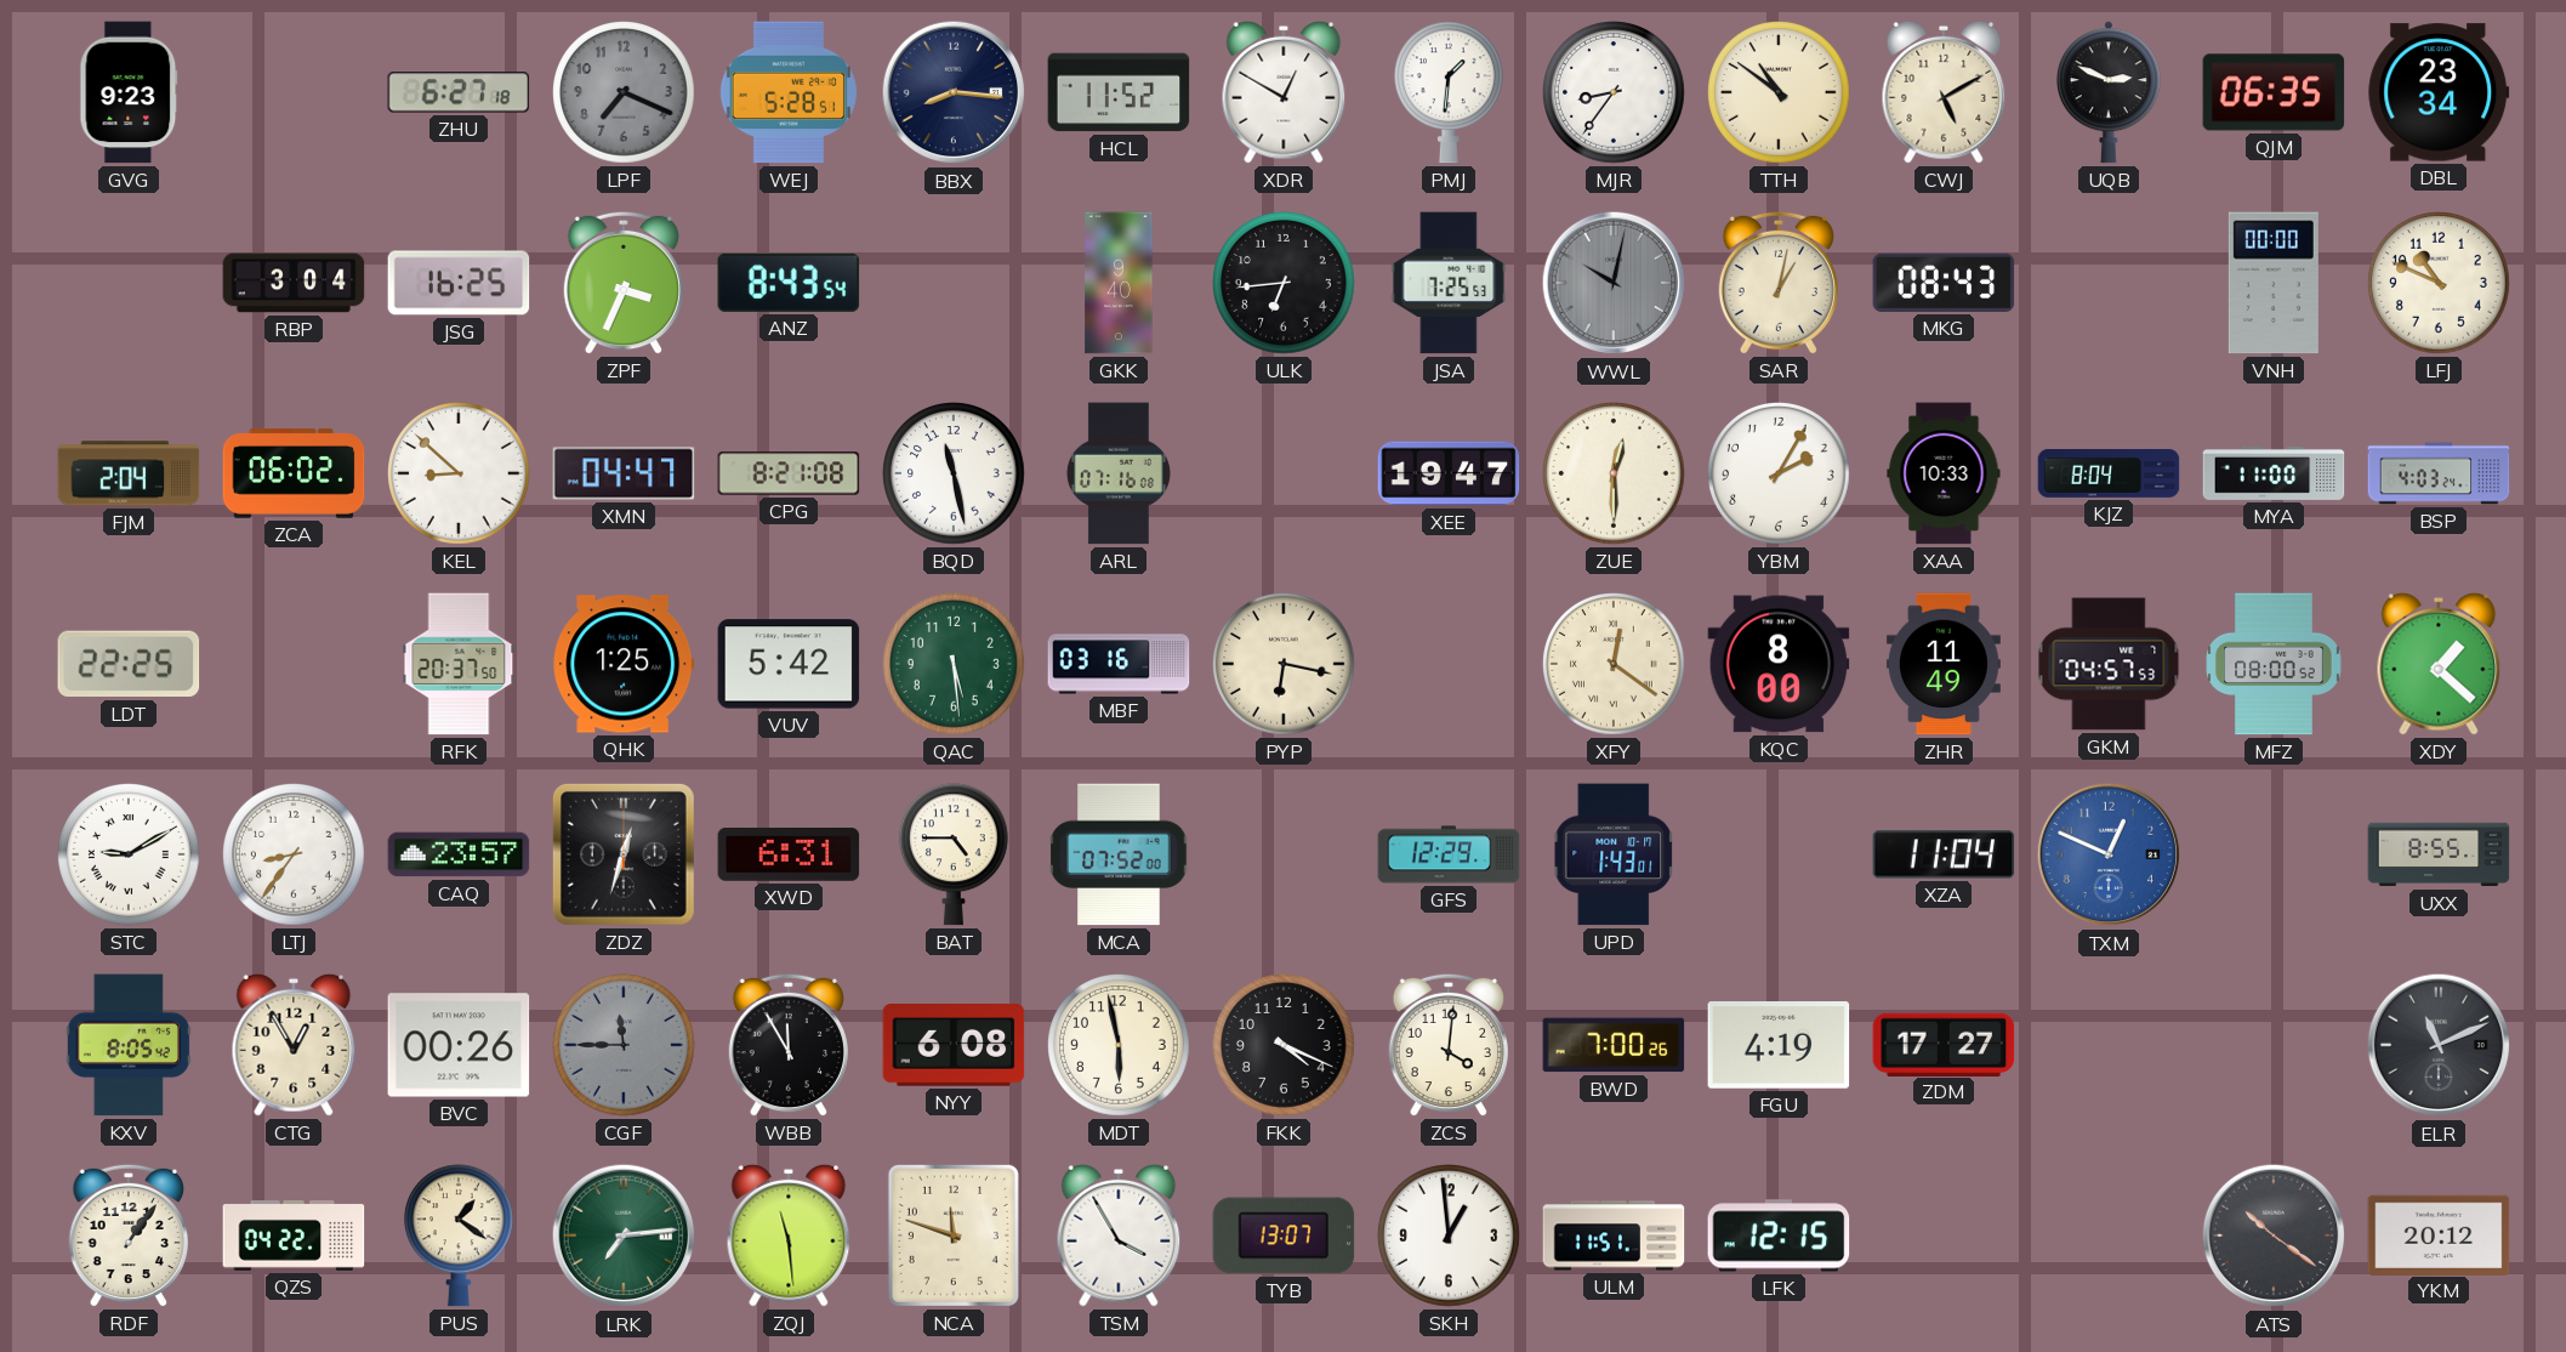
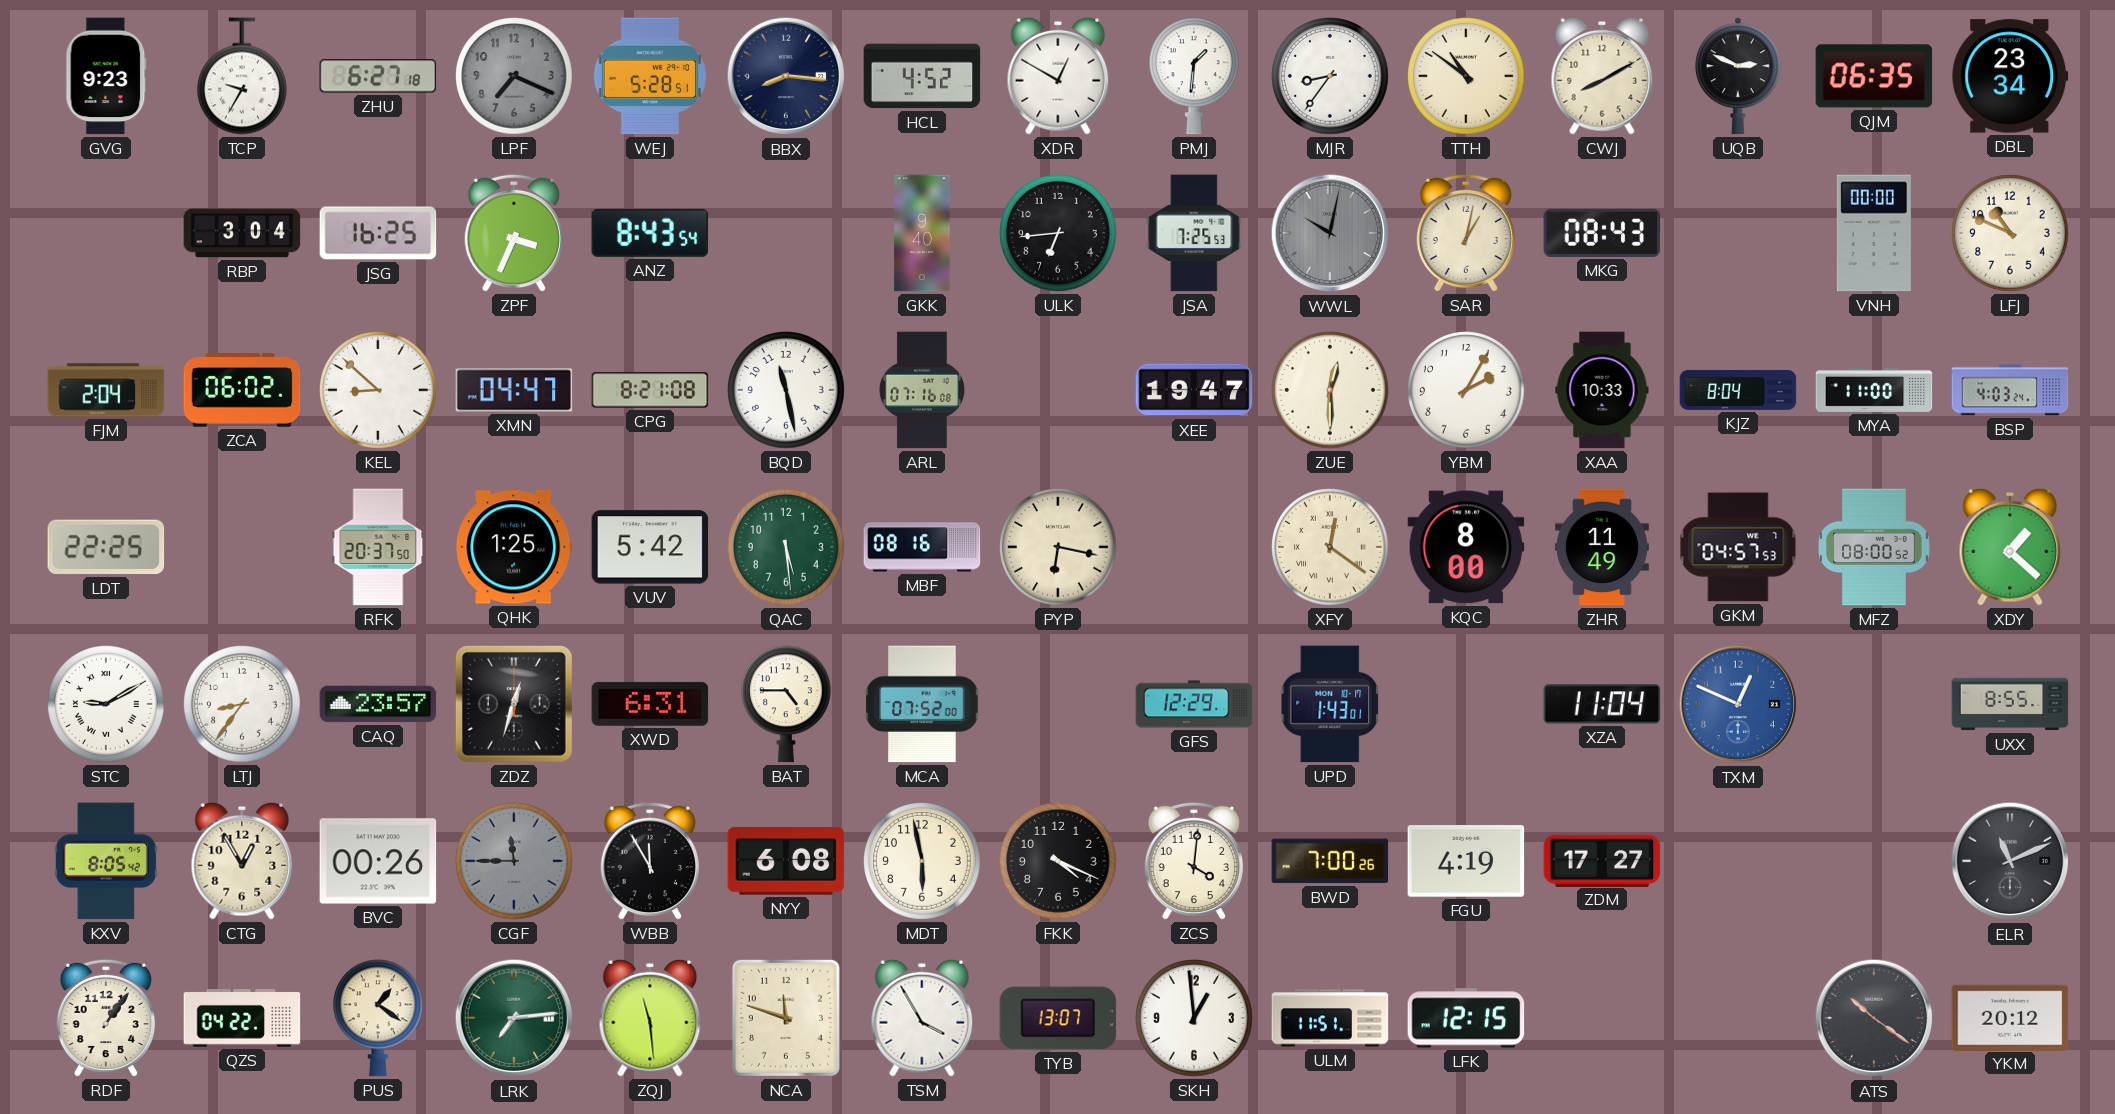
TCP: none -> 9:35
HCL: 11:52 -> 4:52
CWJ: 5:10 -> 8:10
MBF: 03:16 -> 08:16
